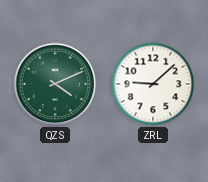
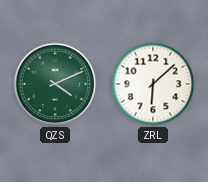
ZRL: 9:08 -> 6:08
